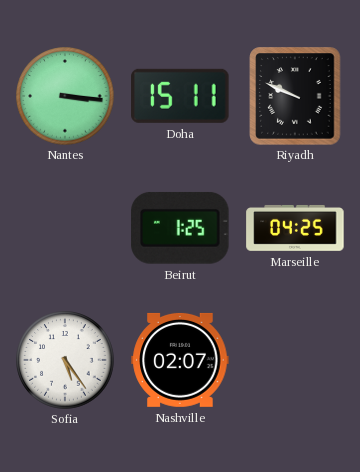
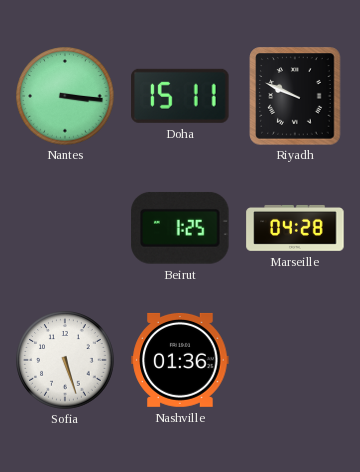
Marseille: 04:25 -> 04:28
Sofia: 5:24 -> 5:27
Nashville: 02:07 -> 01:36
